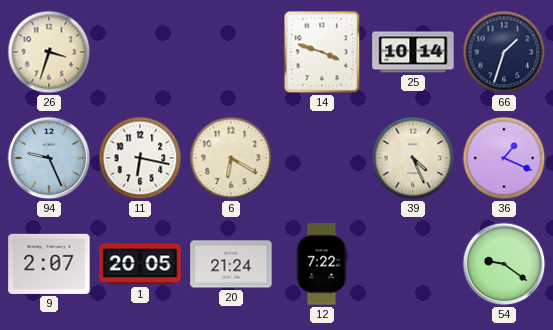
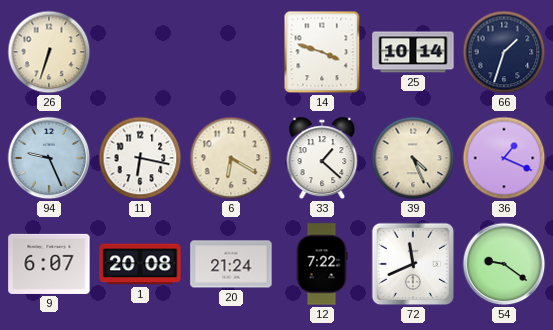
26: 3:33 -> 6:33
33: none -> 1:22
9: 2:07 -> 6:07
1: 20:05 -> 20:08
72: none -> 11:41
